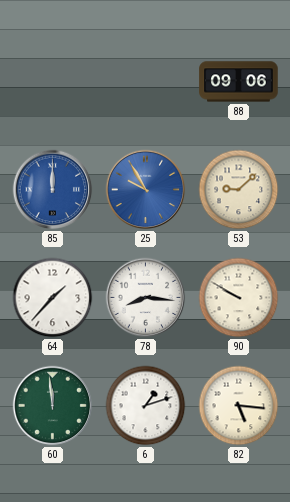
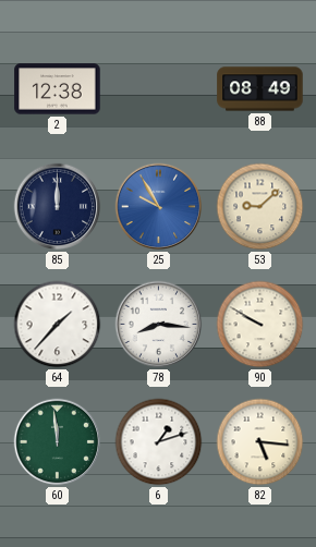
2: none -> 12:38
88: 09:06 -> 08:49
85 dial: blue -> navy
